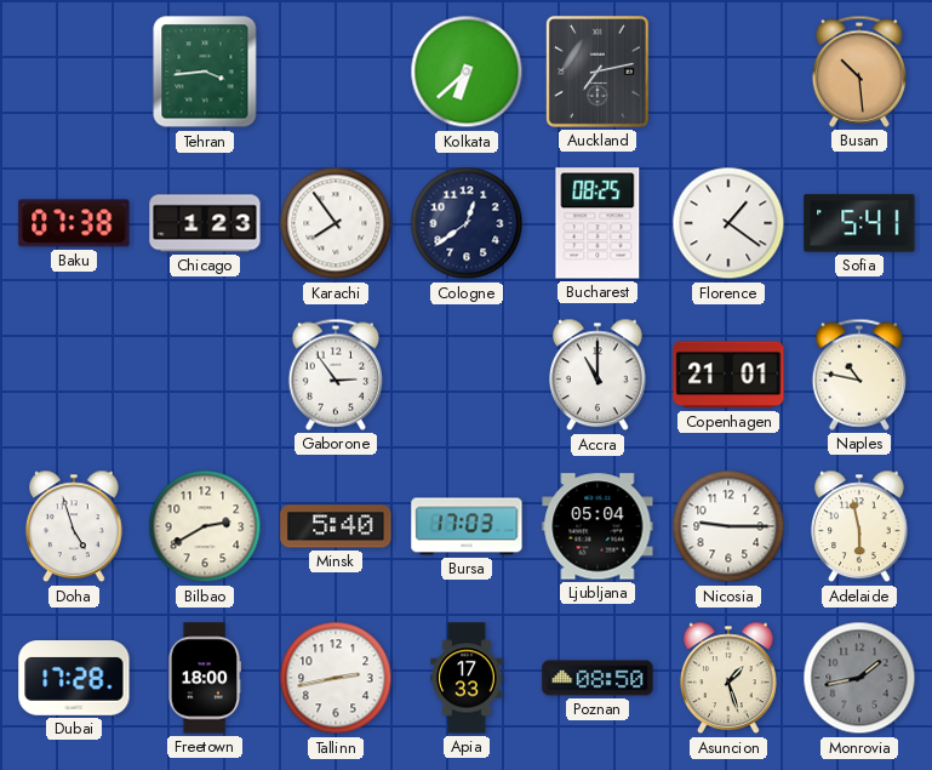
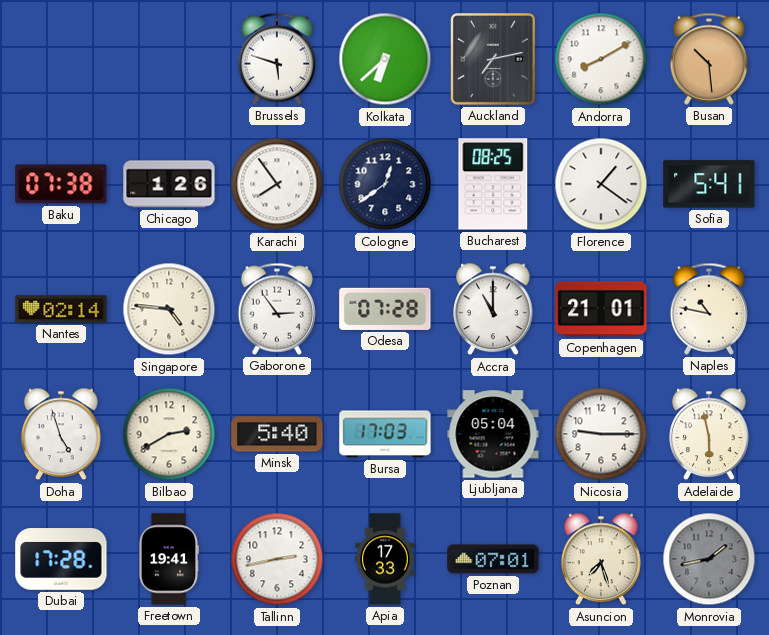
Tehran: 3:44 -> none
Brussels: none -> 5:48
Andorra: none -> 8:10
Chicago: 1:23 -> 1:26
Nantes: none -> 02:14
Singapore: none -> 4:46
Odesa: none -> 07:28
Freetown: 18:00 -> 19:41
Poznan: 08:50 -> 07:01
Asuncion: 1:27 -> 7:27
